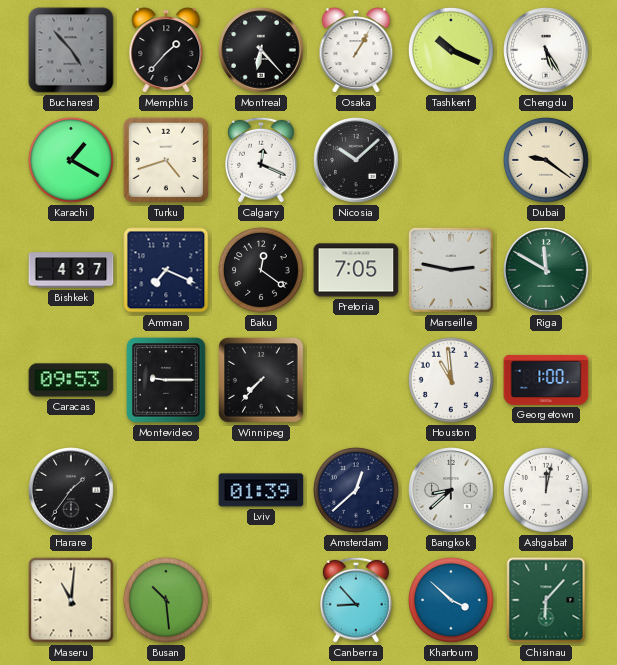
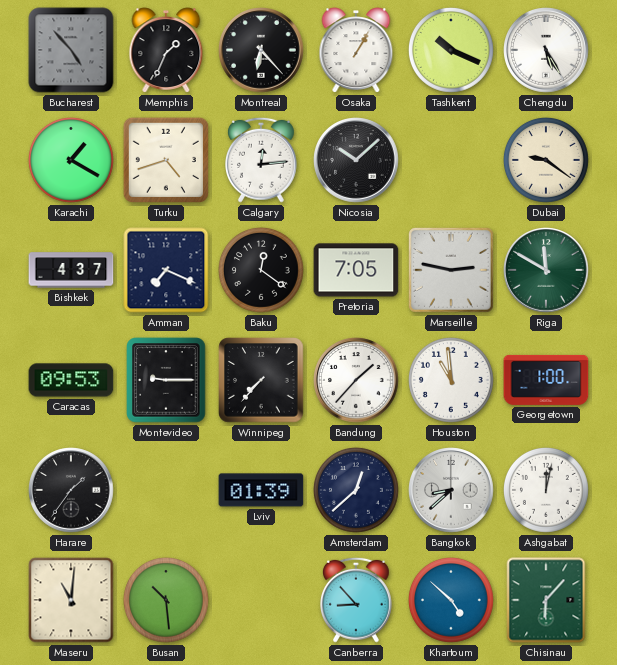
Memphis: 1:37 -> 1:34
Calgary: 12:19 -> 12:14
Bandung: none -> 1:37
Khartoum: 3:52 -> 4:52
